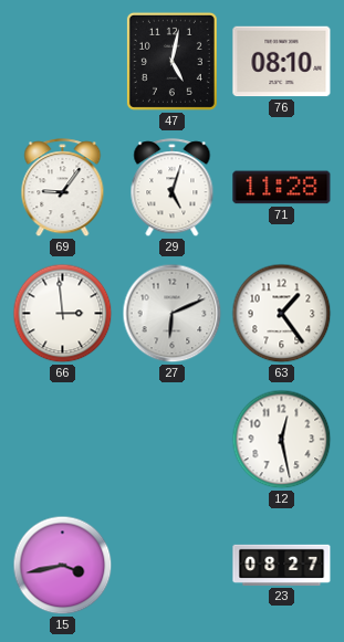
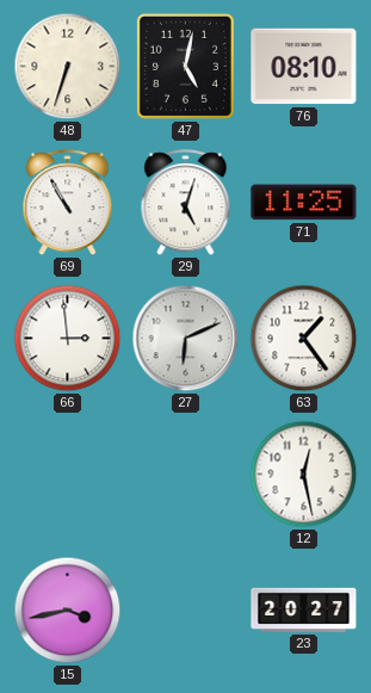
48: none -> 6:33
69: 9:06 -> 10:55
71: 11:28 -> 11:25
23: 08:27 -> 20:27
